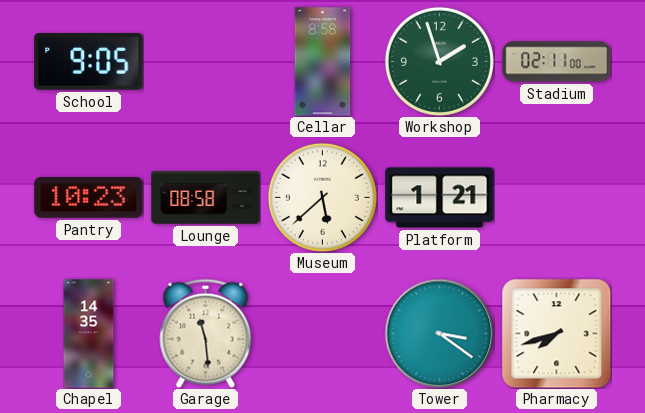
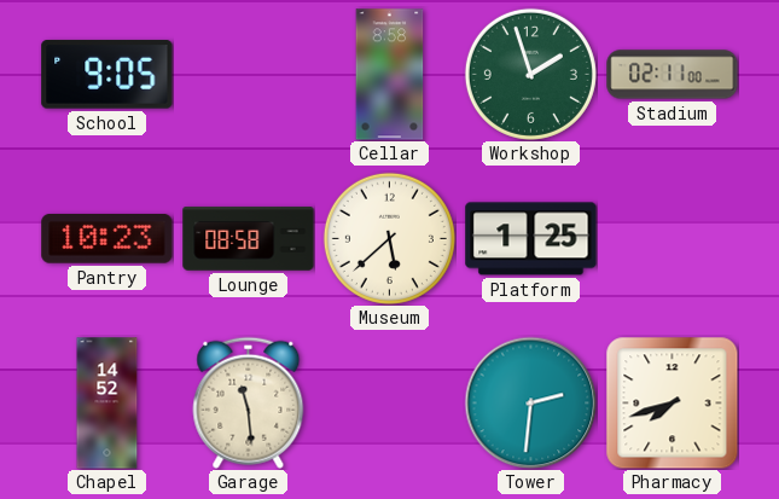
Platform: 1:21 -> 1:25
Chapel: 14:35 -> 14:52
Tower: 3:21 -> 2:31
